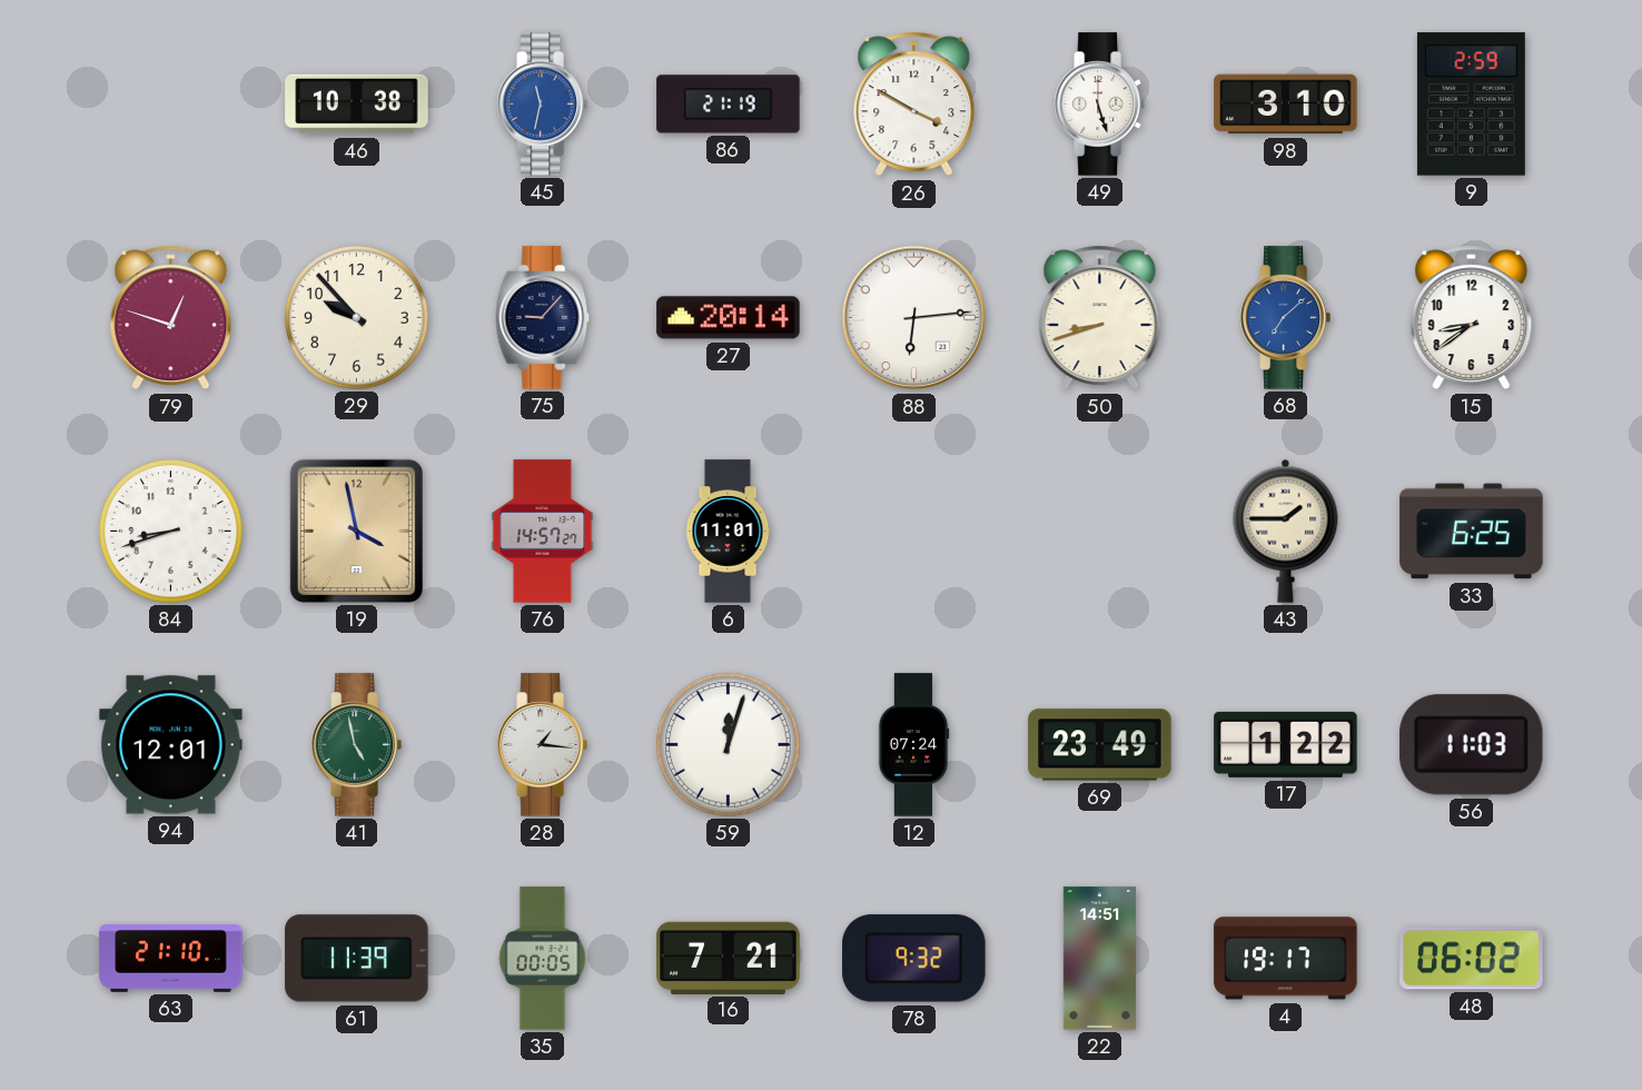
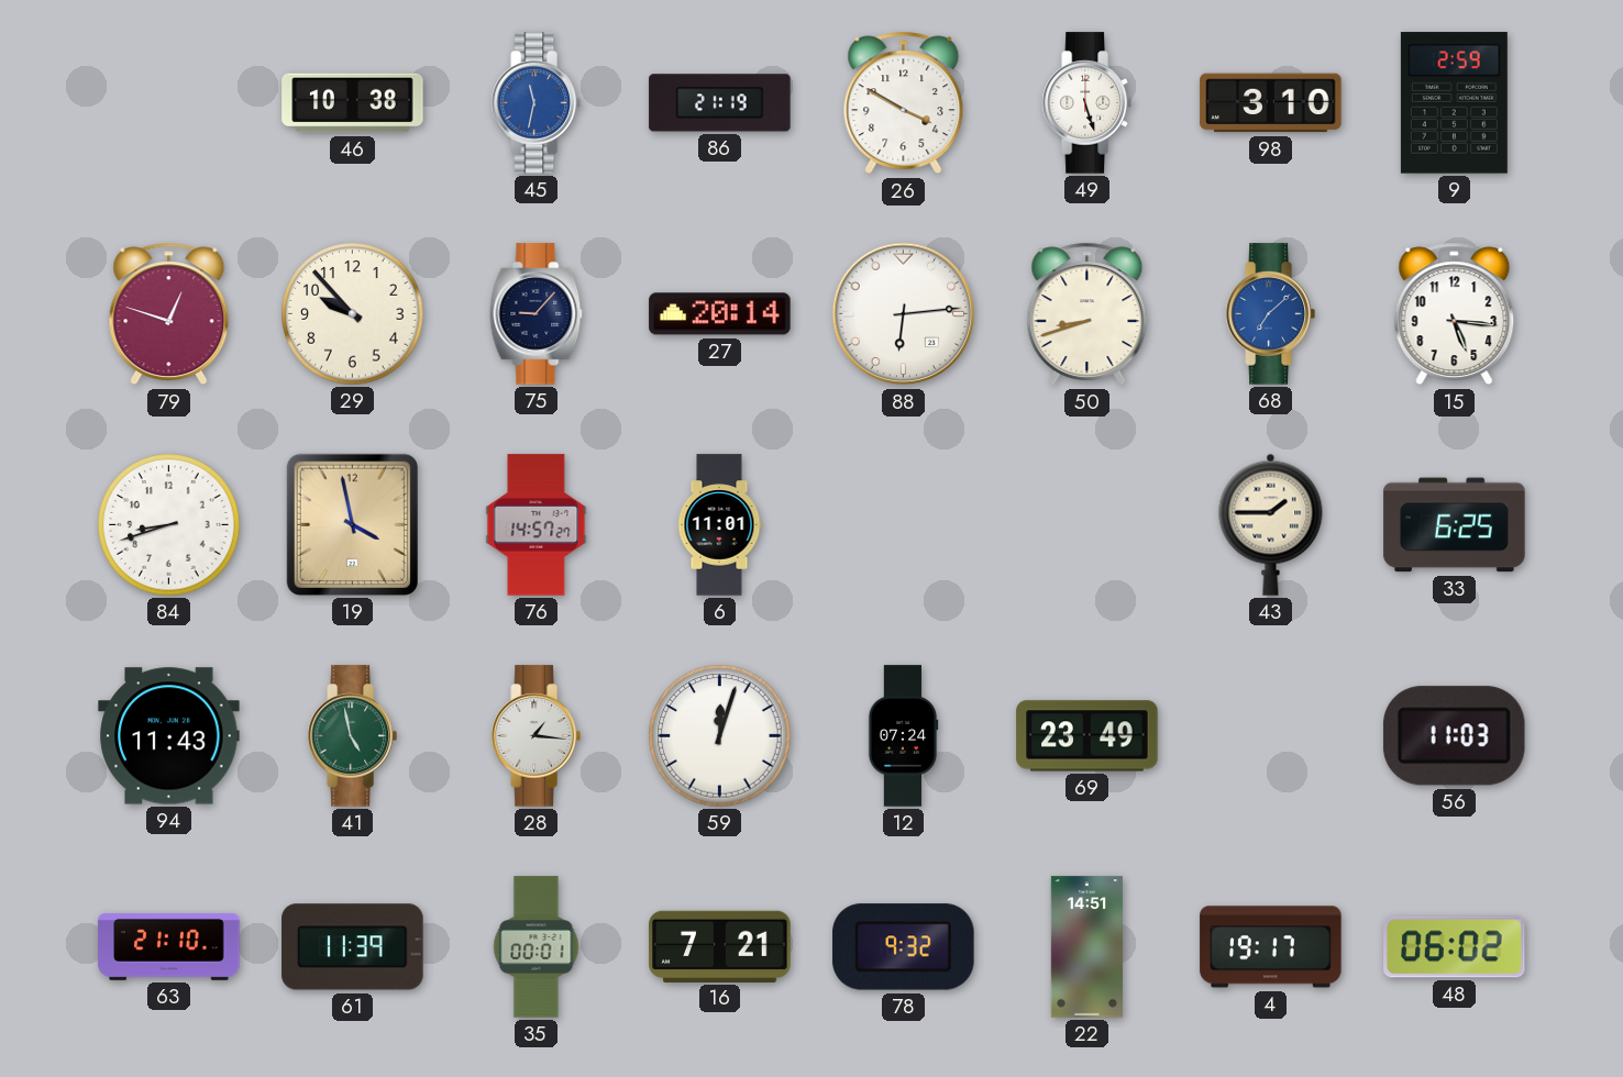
15: 8:39 -> 5:16
94: 12:01 -> 11:43
17: 1:22 -> none
35: 00:05 -> 00:01
